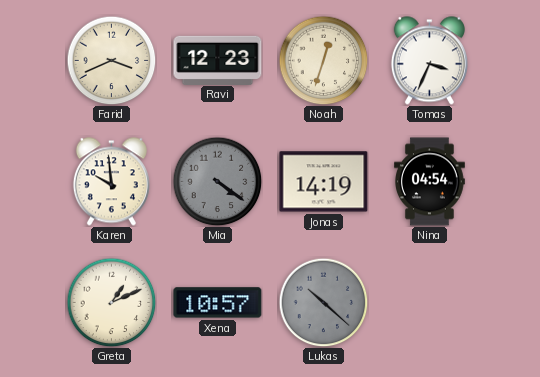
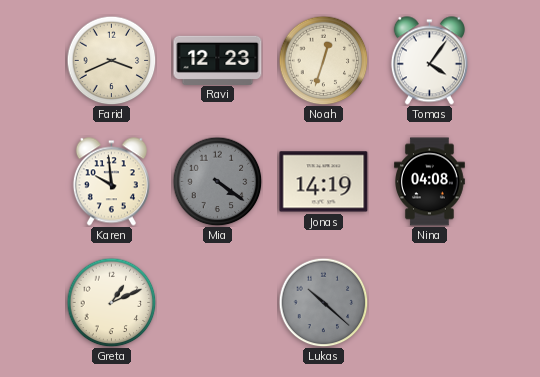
Tomas: 3:34 -> 4:06
Nina: 04:54 -> 04:08
Xena: 10:57 -> none
